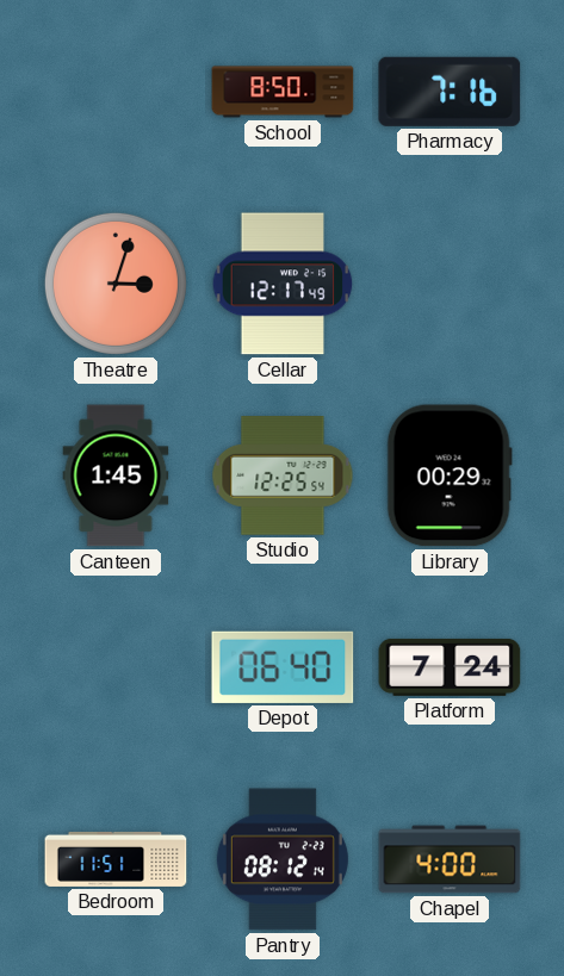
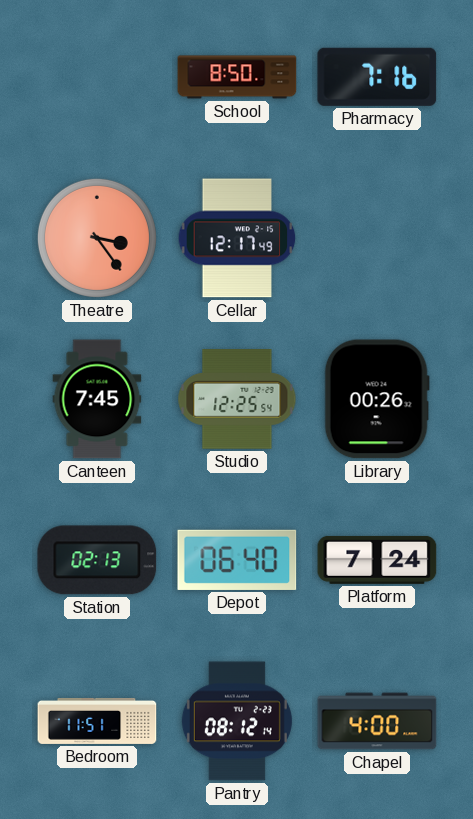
Theatre: 3:03 -> 3:24
Canteen: 1:45 -> 7:45
Library: 00:29 -> 00:26
Station: none -> 02:13
